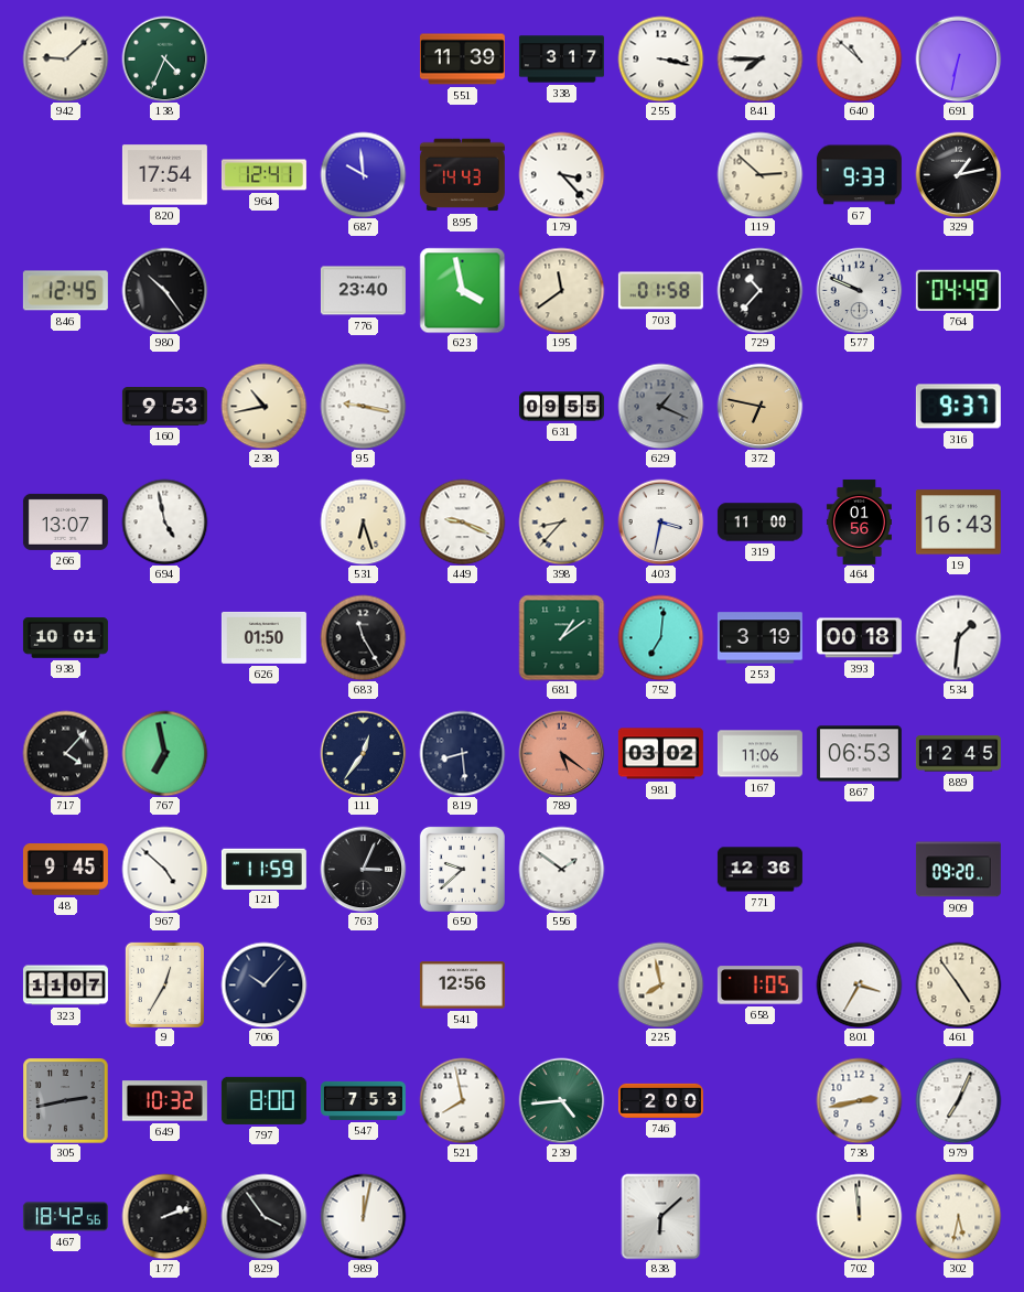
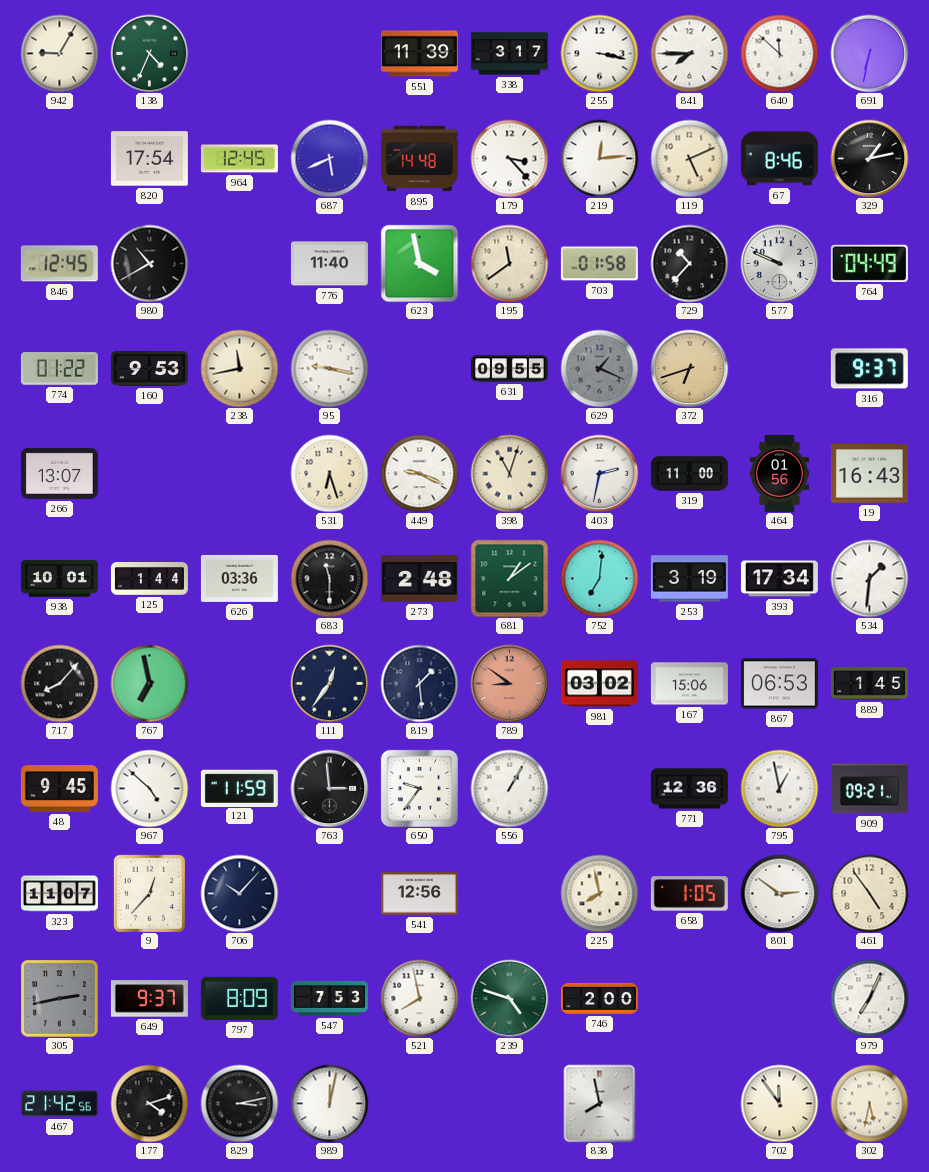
942: 9:08 -> 9:05
640: 10:52 -> 11:52
964: 12:41 -> 12:45
687: 9:59 -> 5:41
895: 14:43 -> 14:48
219: none -> 12:14
119: 2:52 -> 5:11
67: 9:33 -> 8:46
980: 10:24 -> 10:40
776: 23:40 -> 11:40
774: none -> 01:22
238: 10:43 -> 11:43
372: 6:47 -> 6:42
694: 4:58 -> none
398: 8:37 -> 11:03
403: 3:32 -> 2:32
125: none -> 1:44
626: 01:50 -> 03:36
683: 11:25 -> 11:30
273: none -> 2:48
393: 00:18 -> 17:34
717: 4:07 -> 8:07
819: 8:29 -> 1:29
789: 5:21 -> 8:51
167: 11:06 -> 15:06
889: 12:45 -> 1:45
763: 3:04 -> 2:59
650: 9:38 -> 9:36
556: 1:51 -> 1:05
795: none -> 12:58
909: 09:20 -> 09:21
9: 12:35 -> 12:37
801: 3:35 -> 2:51
649: 10:32 -> 9:37
797: 8:00 -> 8:09
239: 4:44 -> 4:48
738: 2:43 -> none
467: 18:42 -> 21:42
177: 2:12 -> 4:12
829: 3:54 -> 3:13
838: 6:08 -> 7:58
702: 11:59 -> 11:54
